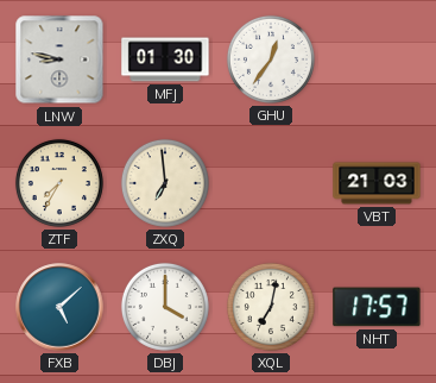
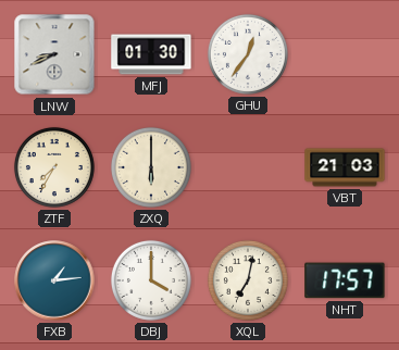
LNW: 8:47 -> 8:41
ZXQ: 6:59 -> 6:00
FXB: 5:08 -> 1:14
